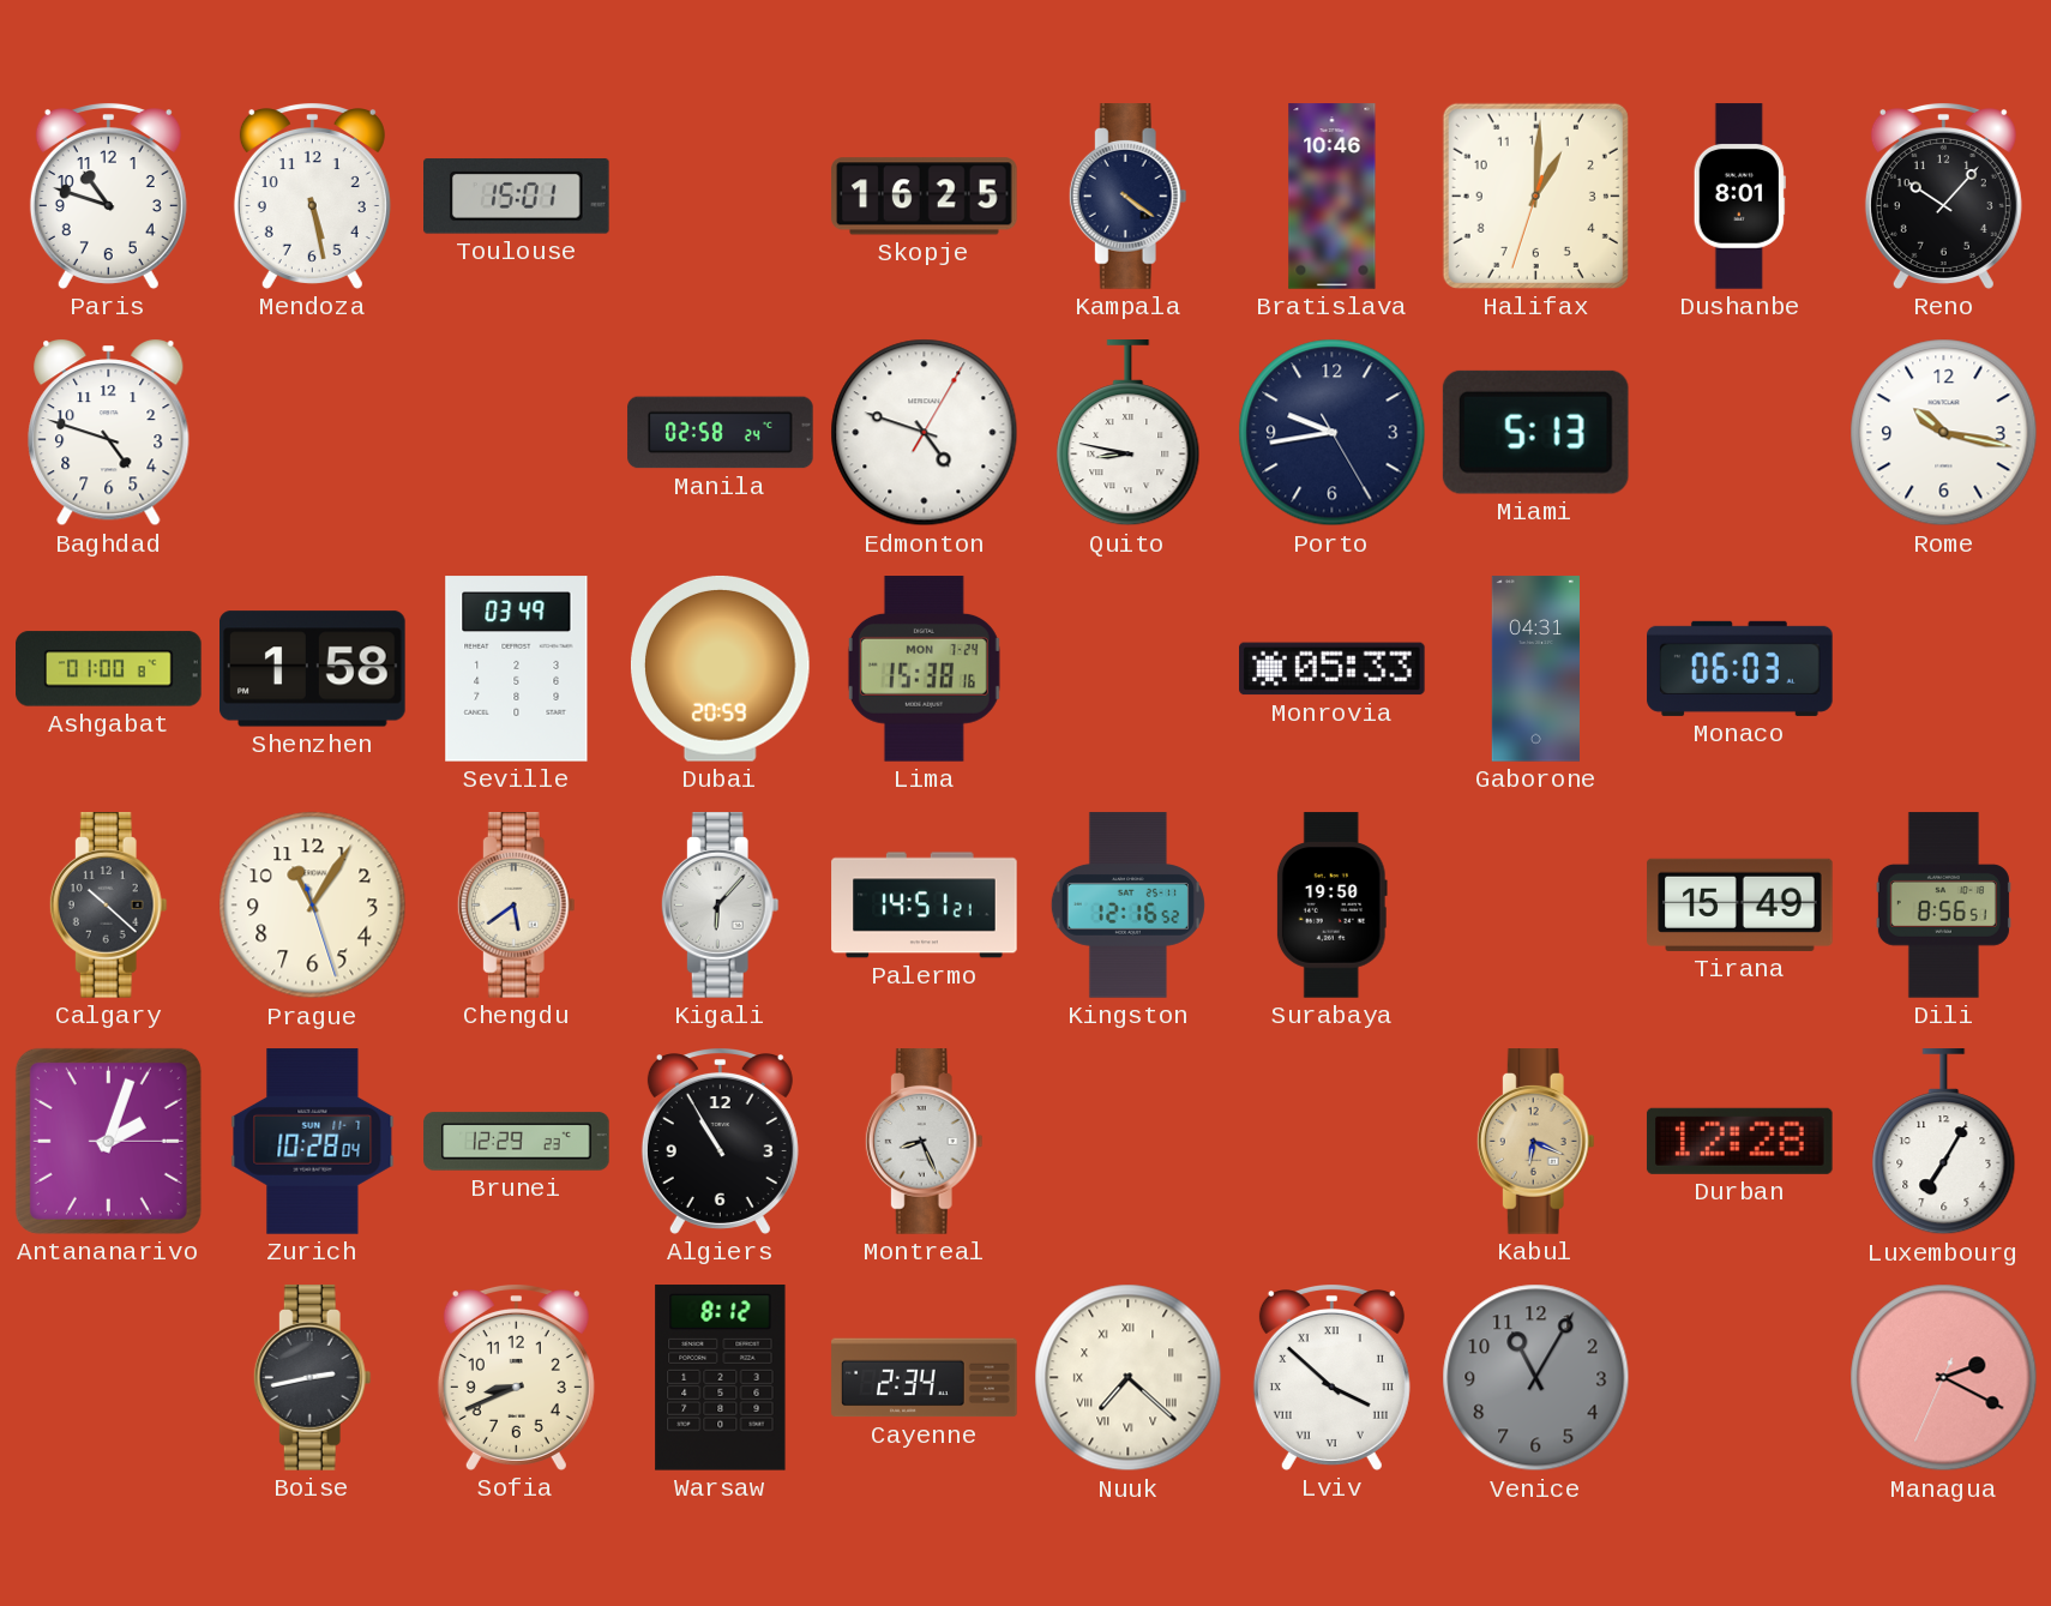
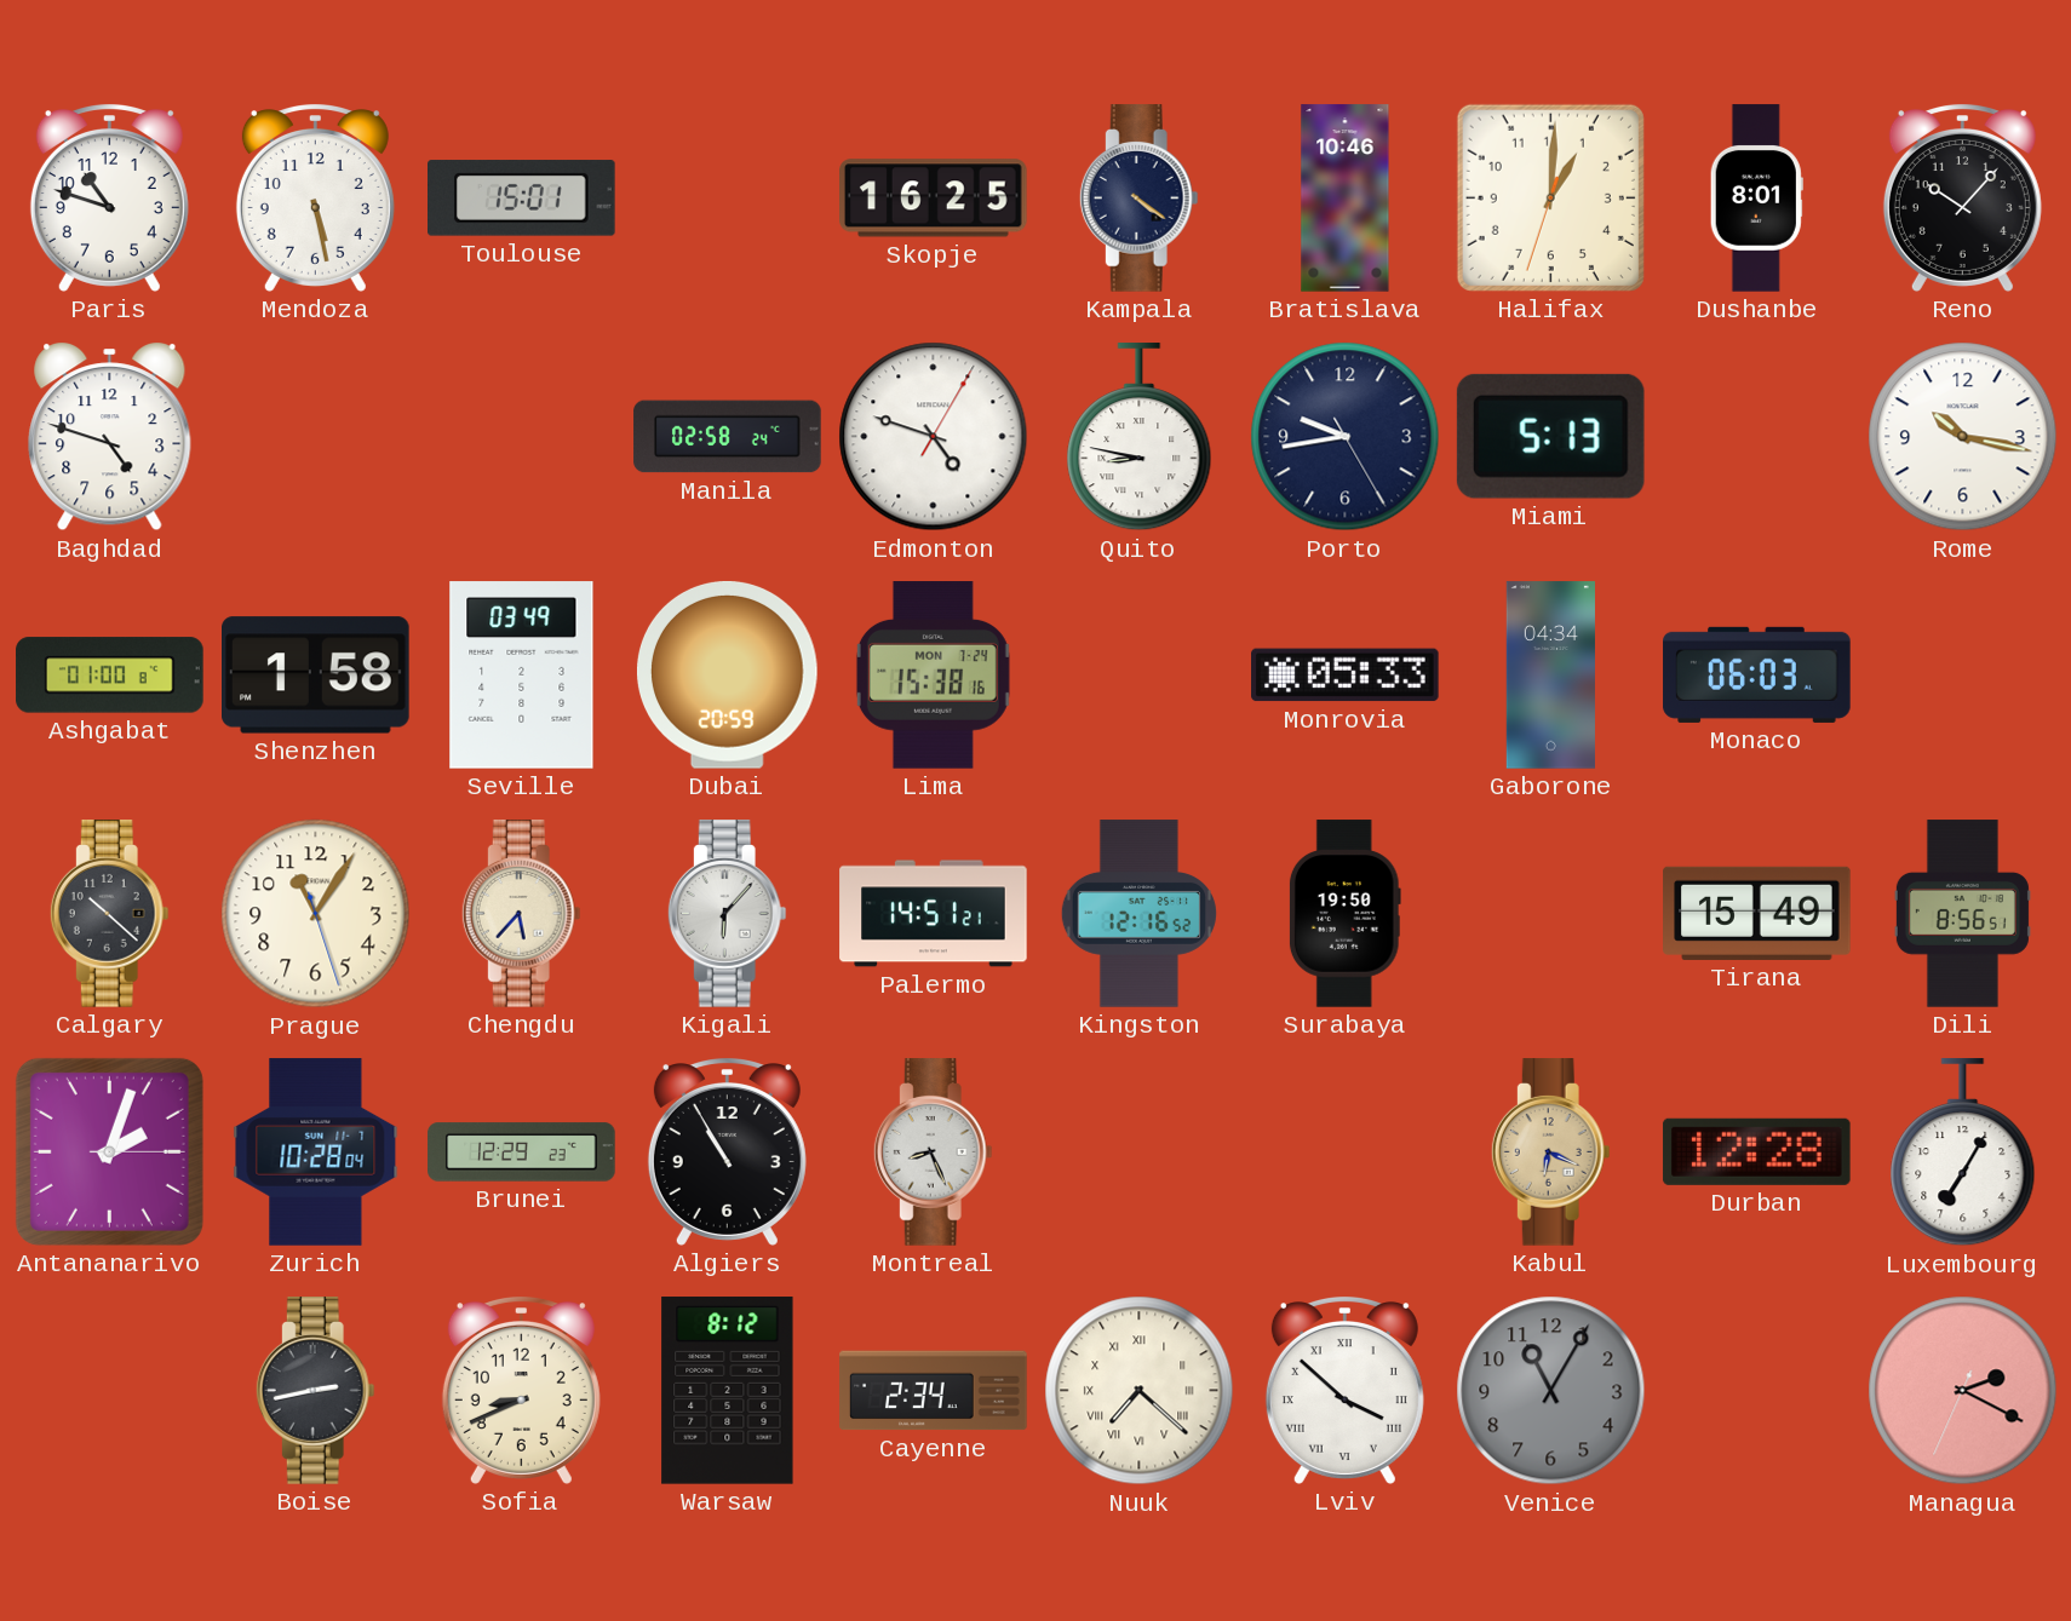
Gaborone: 04:31 -> 04:34
Chengdu: 5:39 -> 5:37
